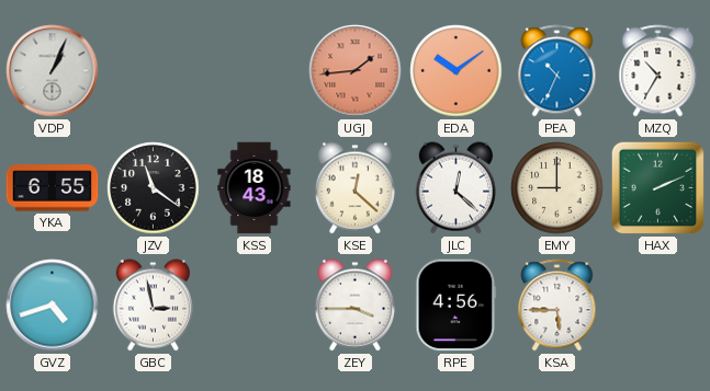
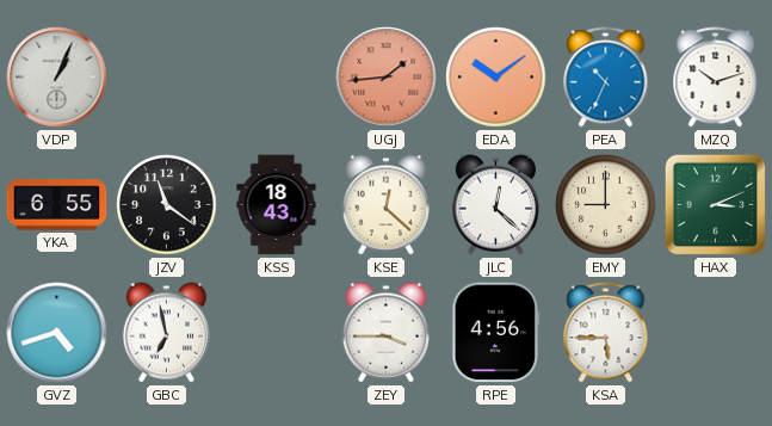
MZQ: 10:35 -> 10:12
HAX: 2:11 -> 3:11
GBC: 2:58 -> 6:58
